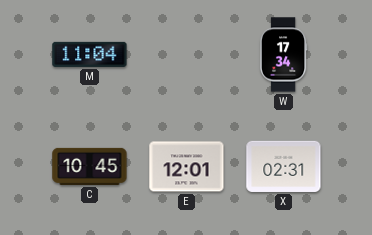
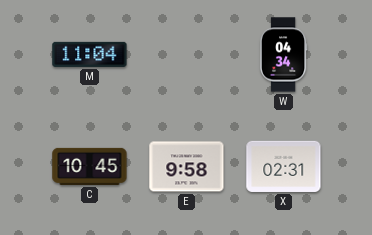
W: 17:34 -> 04:34
E: 12:01 -> 9:58
